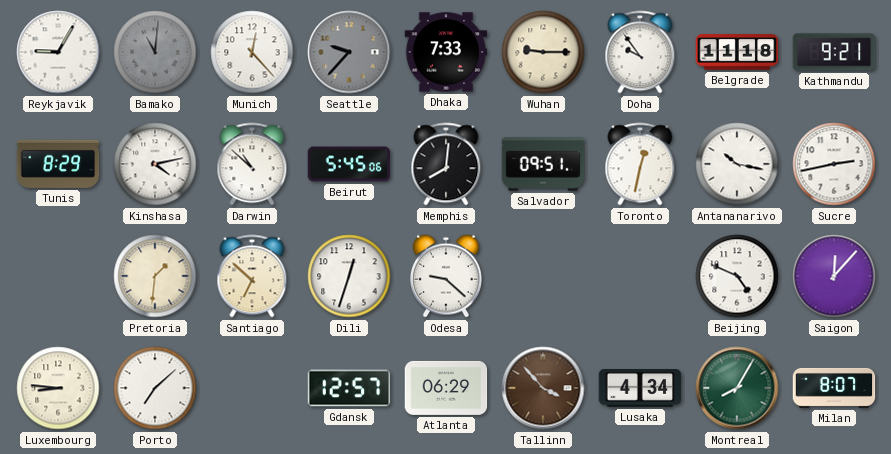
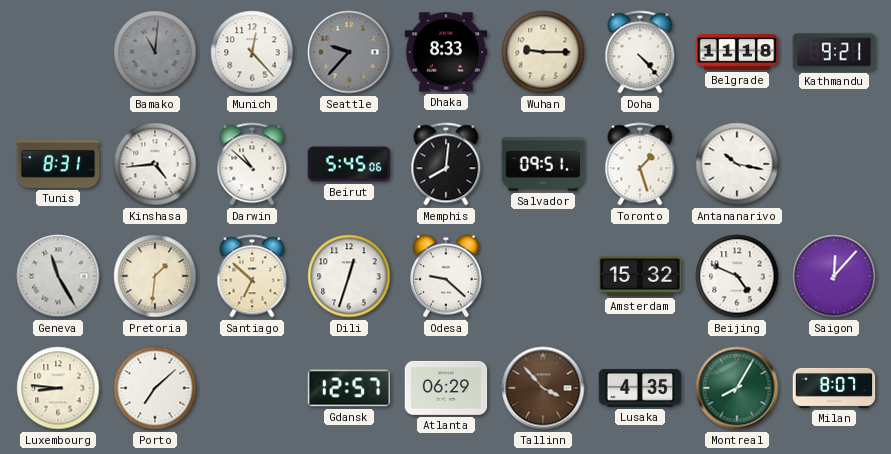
Reykjavik: 9:05 -> none
Dhaka: 7:33 -> 8:33
Doha: 9:54 -> 4:23
Tunis: 8:29 -> 8:31
Kinshasa: 4:13 -> 4:44
Toronto: 12:32 -> 1:27
Sucre: 2:43 -> none
Geneva: none -> 11:25
Amsterdam: none -> 15:32
Lusaka: 4:34 -> 4:35
